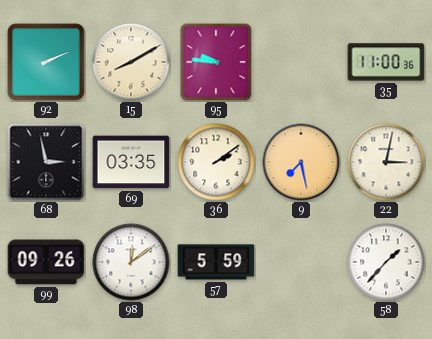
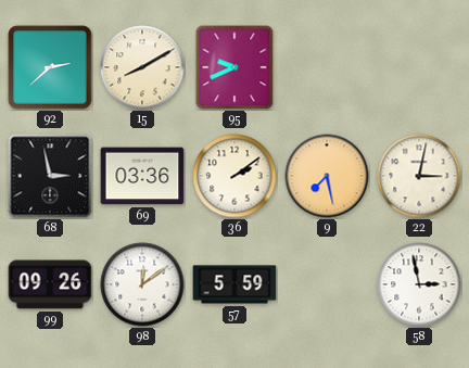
92: 2:11 -> 2:38
95: 9:46 -> 9:41
35: 11:00 -> none
69: 03:35 -> 03:36
58: 1:37 -> 2:58
